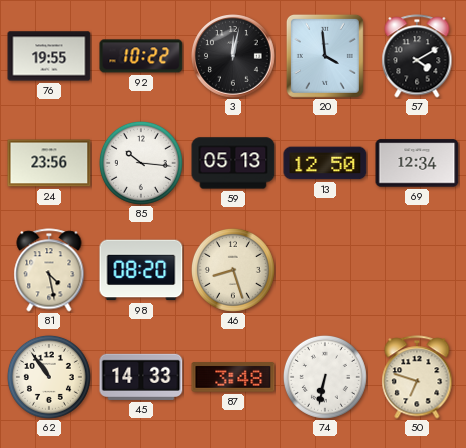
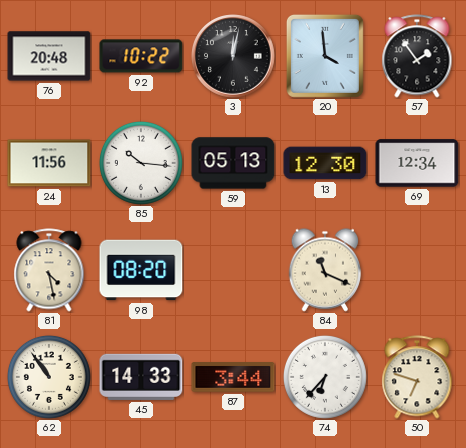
76: 19:55 -> 20:48
57: 4:10 -> 1:54
24: 23:56 -> 11:56
13: 12:50 -> 12:30
46: 8:27 -> none
84: none -> 11:19
87: 3:48 -> 3:44
74: 6:32 -> 6:37
